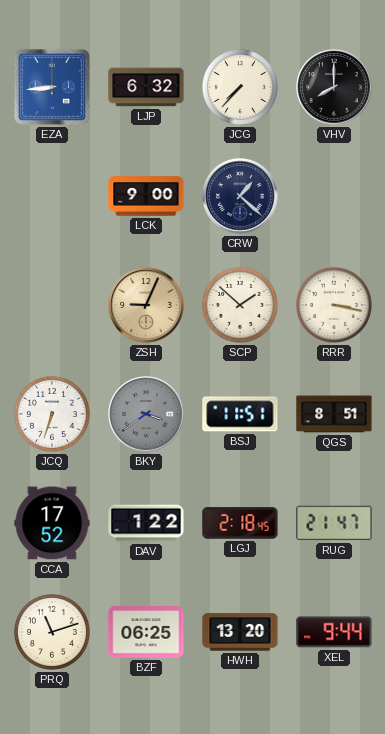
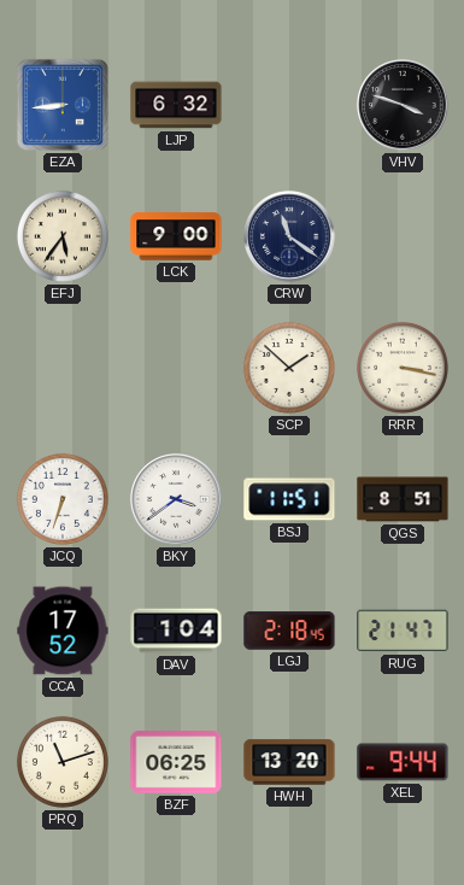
JCG: 7:37 -> none
VHV: 8:00 -> 3:48
EFJ: none -> 5:36
CRW: 1:22 -> 11:21
ZSH: 9:04 -> none
BKY dial: grey -> white
DAV: 1:22 -> 1:04
